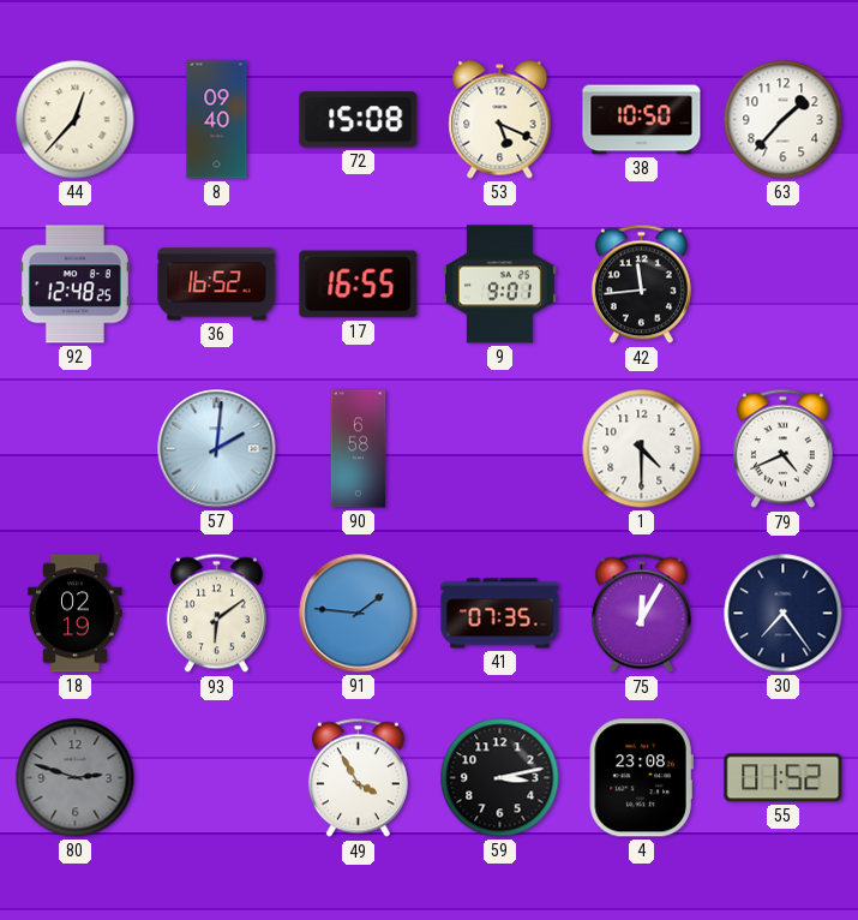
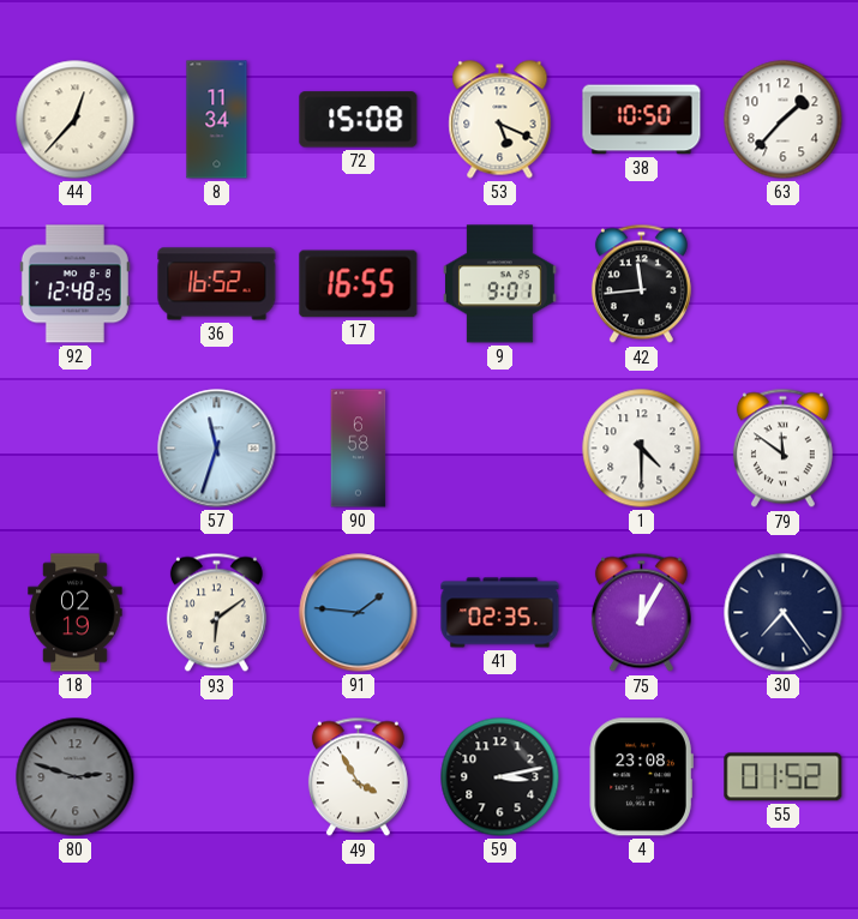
8: 09:40 -> 11:34
57: 2:01 -> 11:33
79: 4:41 -> 11:51
41: 07:35 -> 02:35
